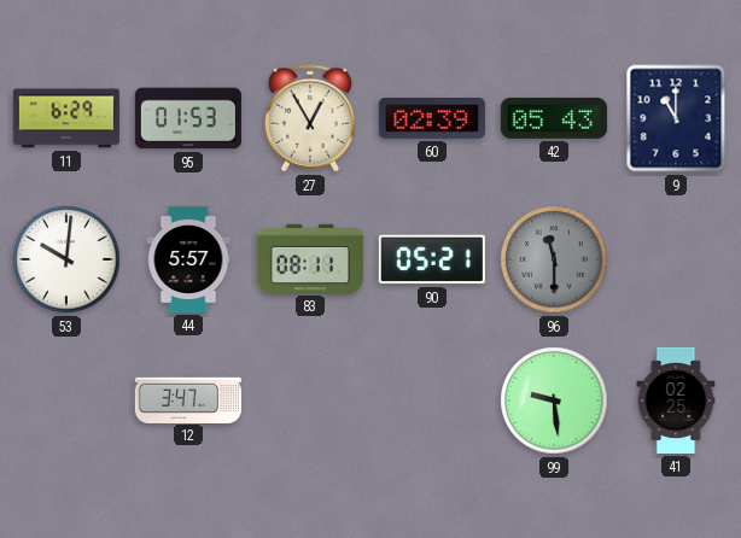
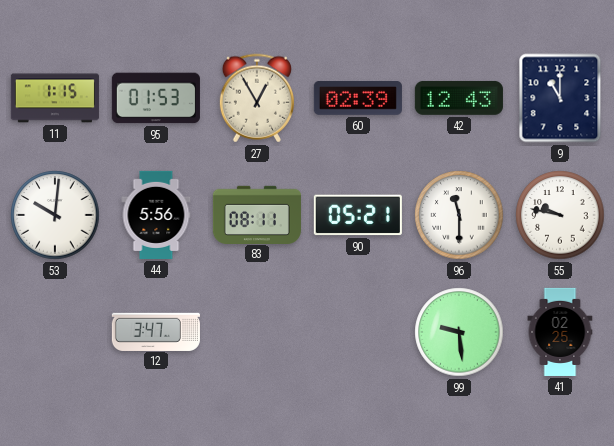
11: 6:29 -> 1:15
42: 05:43 -> 12:43
44: 5:57 -> 5:56
96 dial: grey -> white
55: none -> 9:47
